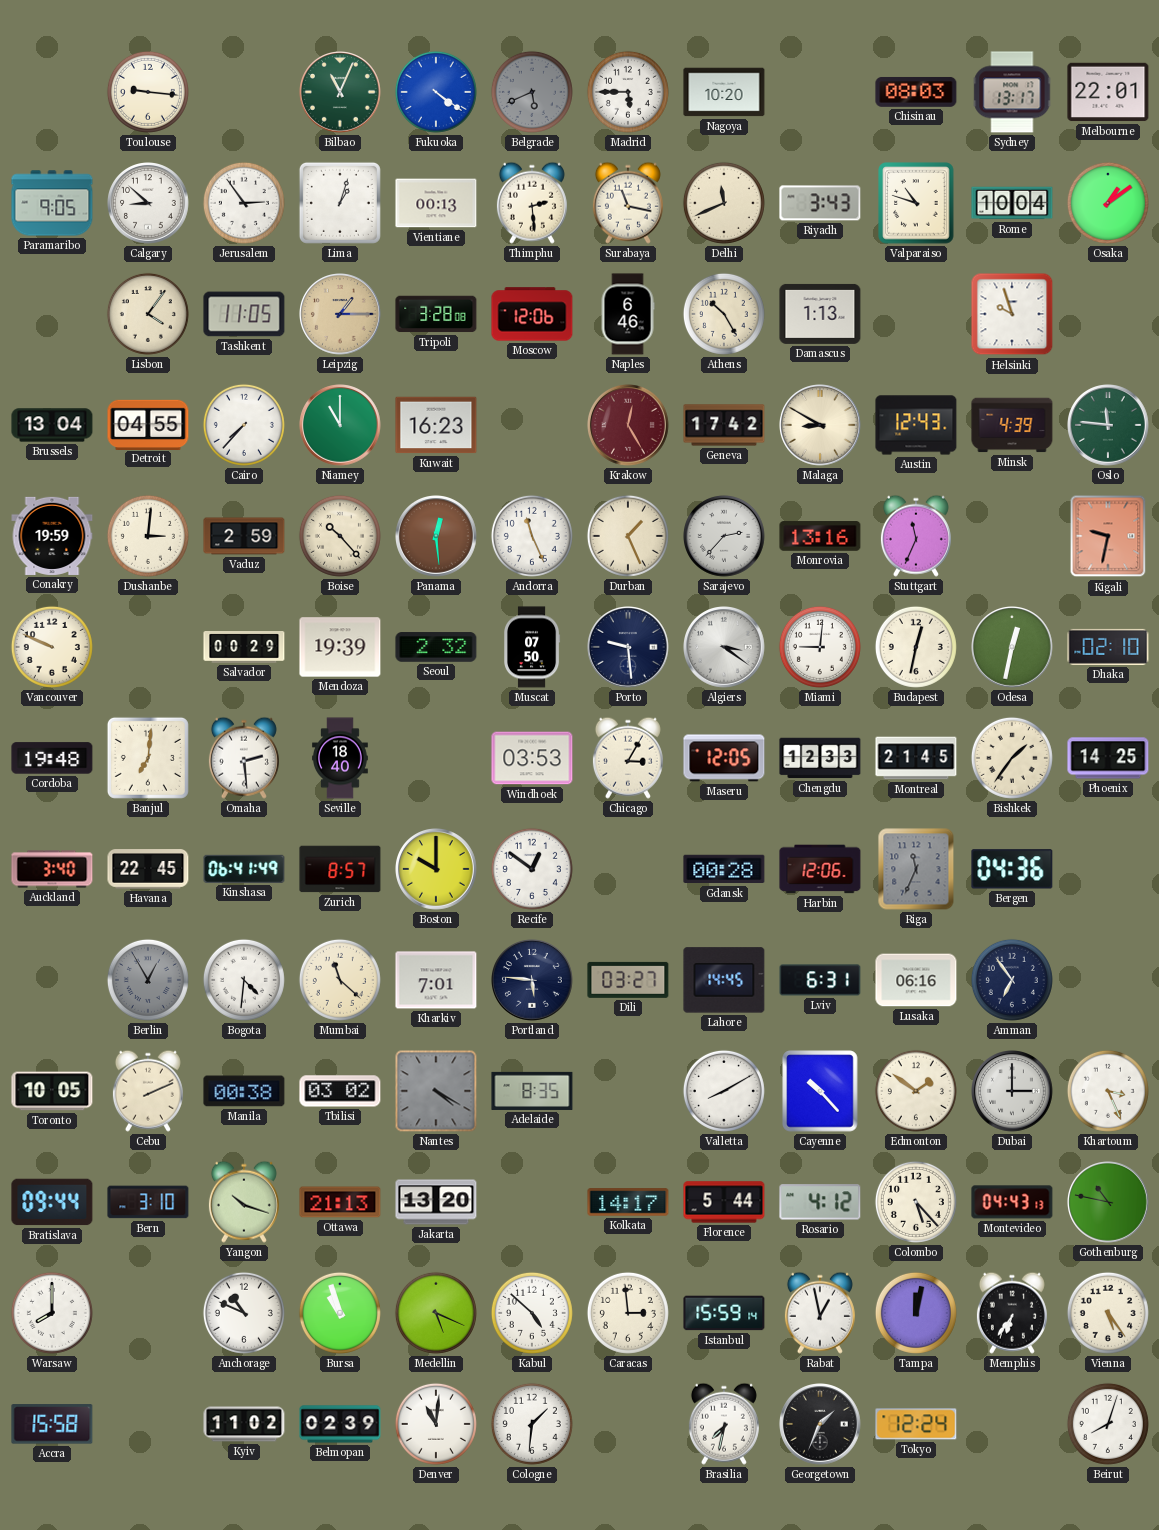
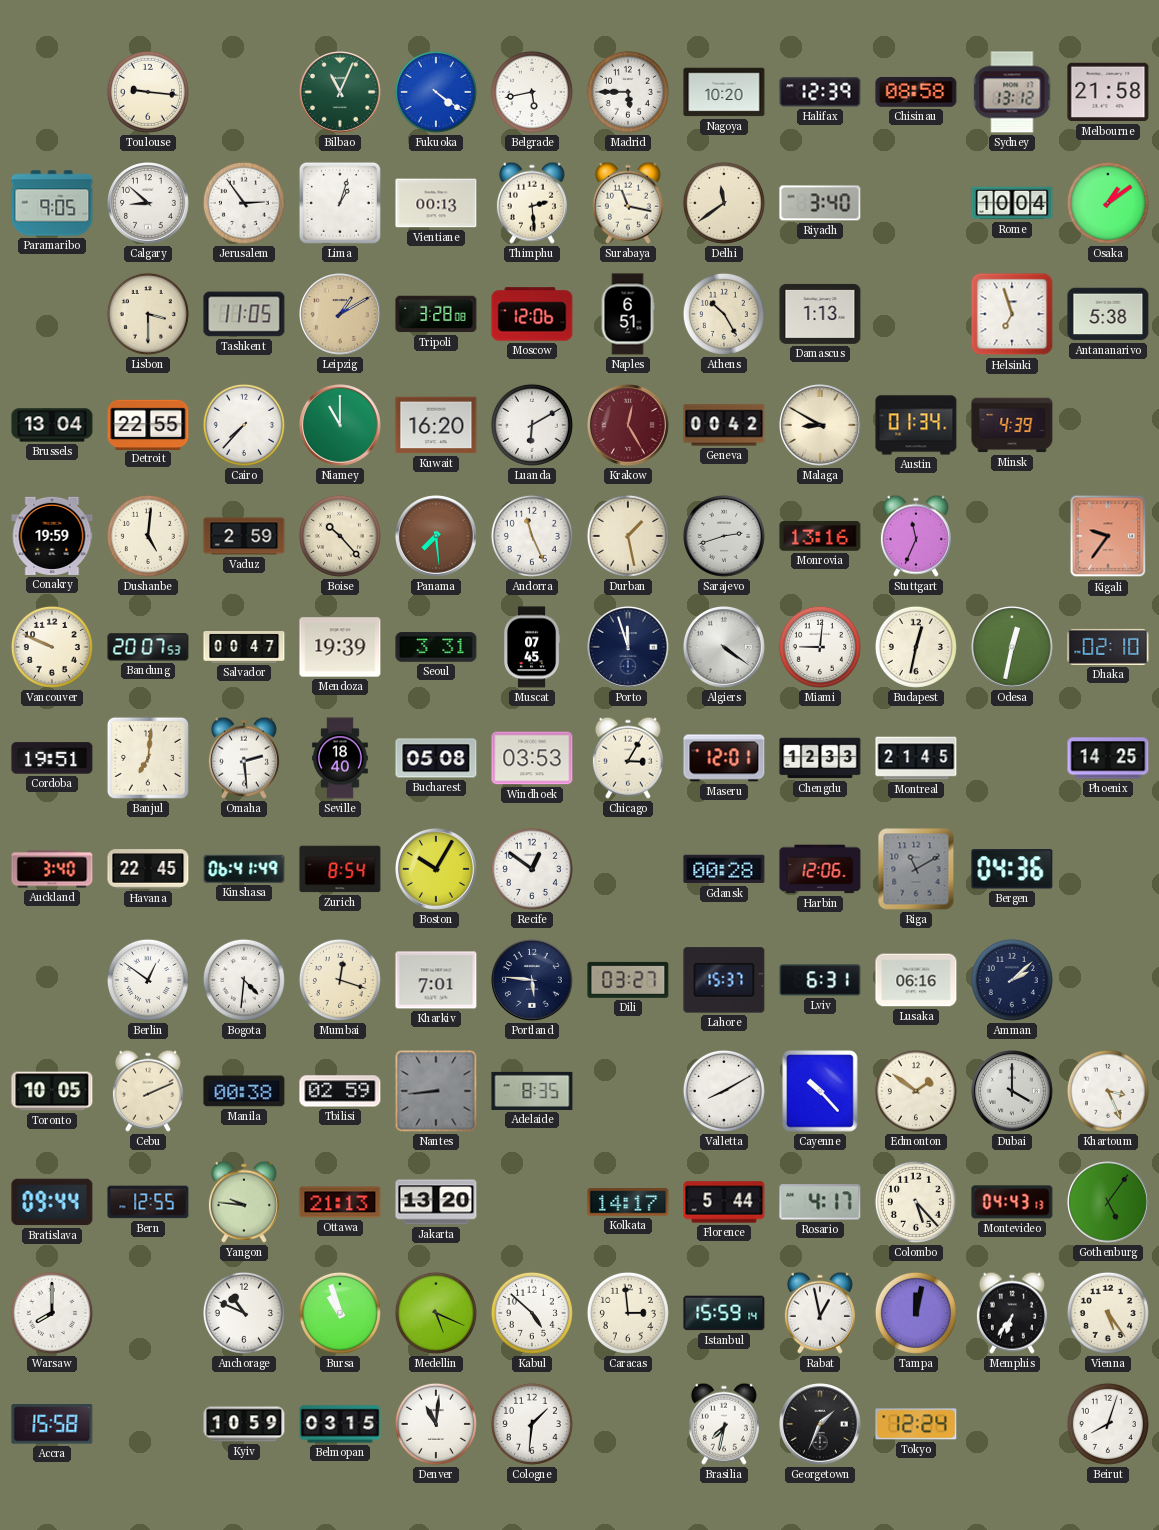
Belgrade: 5:41 -> 5:43
Belgrade dial: grey -> white
Halifax: none -> 12:39
Chisinau: 08:03 -> 08:58
Sydney: 13:17 -> 13:12
Melbourne: 22:01 -> 21:58
Delhi: 11:41 -> 11:39
Riyadh: 3:43 -> 3:40
Valparaiso: 10:48 -> none
Lisbon: 4:06 -> 3:30
Leipzig: 1:15 -> 1:10
Naples: 6:46 -> 6:51
Helsinki: 9:57 -> 6:57
Antananarivo: none -> 5:38
Detroit: 04:55 -> 22:55
Kuwait: 16:23 -> 16:20
Luanda: none -> 6:10
Geneva: 17:42 -> 00:42
Austin: 12:43 -> 01:34
Oslo: 11:46 -> none
Dushanbe: 3:01 -> 5:01
Panama: 12:29 -> 7:29
Durban: 1:26 -> 1:28
Sarajevo: 2:37 -> 2:42
Kigali: 9:32 -> 9:36
Bandung: none -> 20:07
Salvador: 00:29 -> 00:47
Seoul: 2:32 -> 3:31
Muscat: 07:50 -> 07:45
Porto: 9:29 -> 11:57
Algiers: 3:21 -> 4:21
Cordoba: 19:48 -> 19:51
Bucharest: none -> 05:08
Maseru: 12:05 -> 12:01
Bishkek: 1:36 -> none
Zurich: 8:57 -> 8:54
Boston: 10:00 -> 10:05
Riga: 11:34 -> 11:10
Berlin: 12:55 -> 12:51
Berlin dial: grey -> white
Mumbai: 11:22 -> 12:18
Lahore: 14:45 -> 15:37
Amman: 6:54 -> 2:08
Tbilisi: 03:02 -> 02:59
Nantes: 4:20 -> 8:44
Dubai: 3:00 -> 4:00
Bern: 3:10 -> 12:55
Yangon: 10:18 -> 9:46
Rosario: 4:12 -> 4:17
Gothenburg: 10:47 -> 5:06
Kyiv: 11:02 -> 10:59
Belmopan: 02:39 -> 03:15
